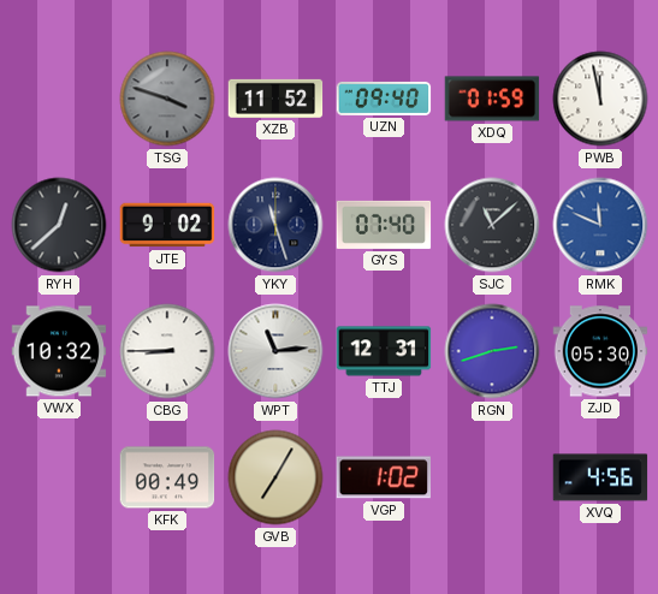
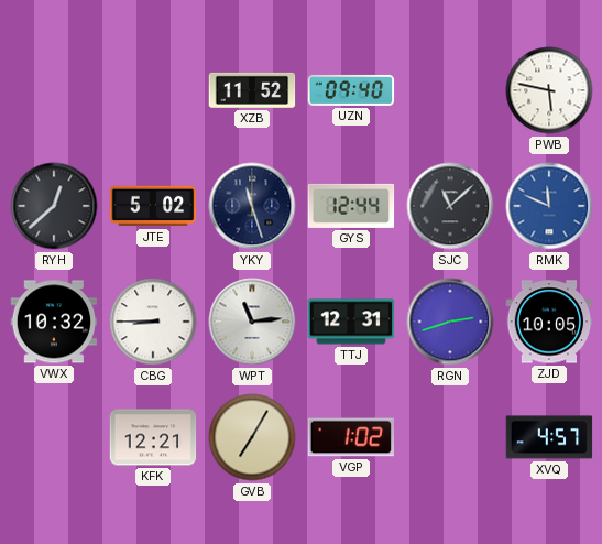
TSG: 3:48 -> none
XDQ: 01:59 -> none
PWB: 11:58 -> 5:47
JTE: 9:02 -> 5:02
GYS: 07:40 -> 12:44
ZJD: 05:30 -> 10:05
KFK: 00:49 -> 12:21
XVQ: 4:56 -> 4:57
